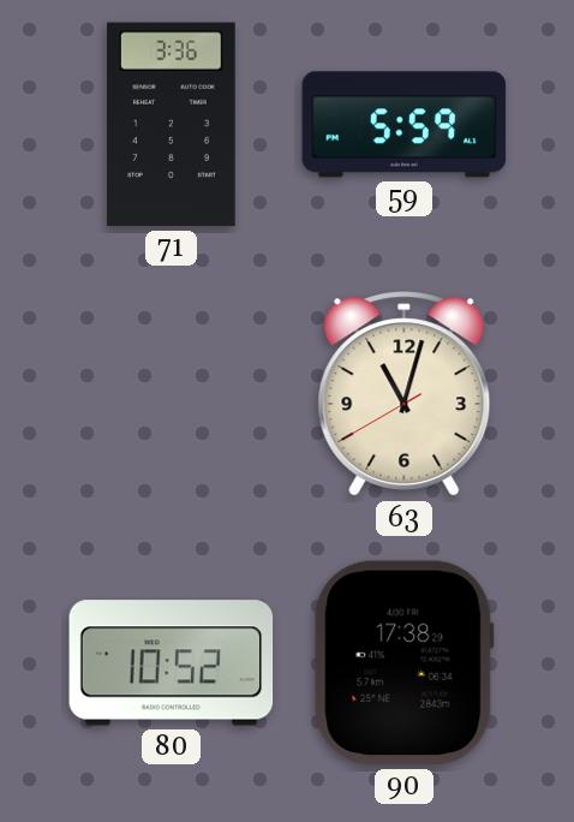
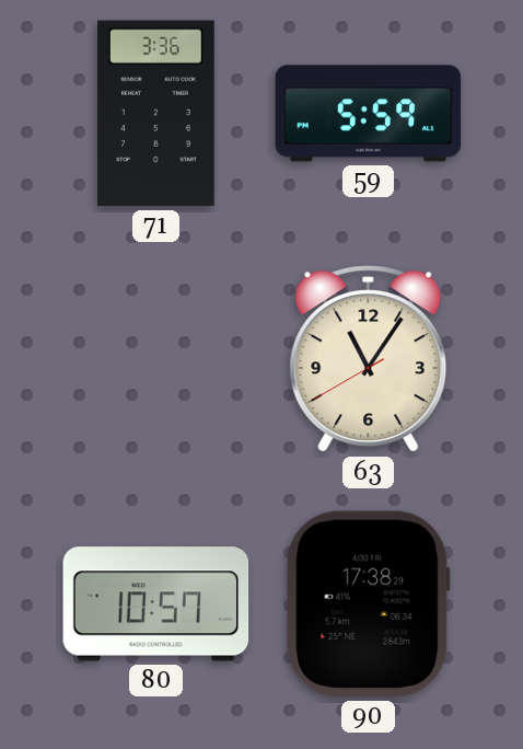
63: 11:02 -> 11:05
80: 10:52 -> 10:57
